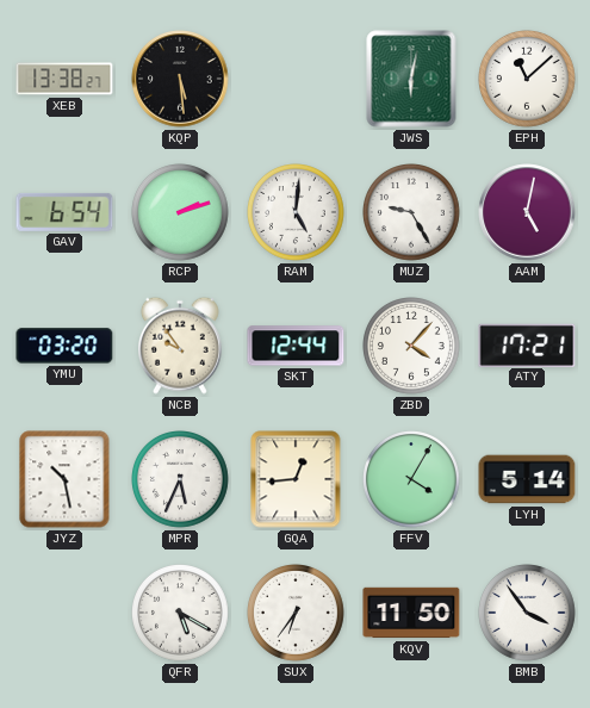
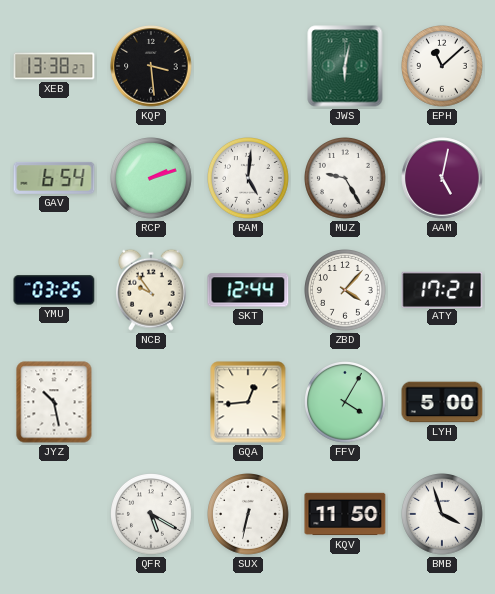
KQP: 5:29 -> 3:29
YMU: 03:20 -> 03:25
MPR: 5:34 -> none
LYH: 5:14 -> 5:00
SUX: 6:36 -> 6:32
BMB: 3:54 -> 3:57
